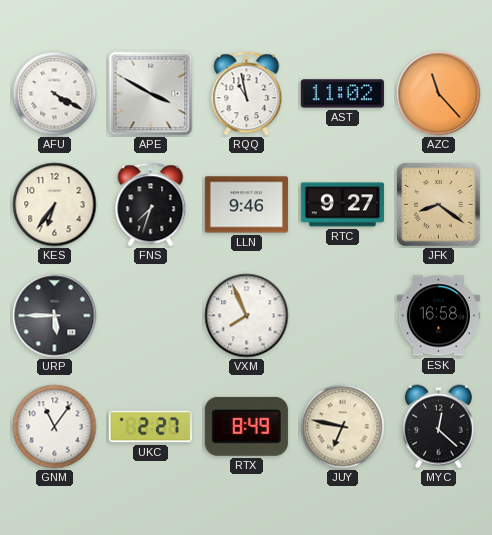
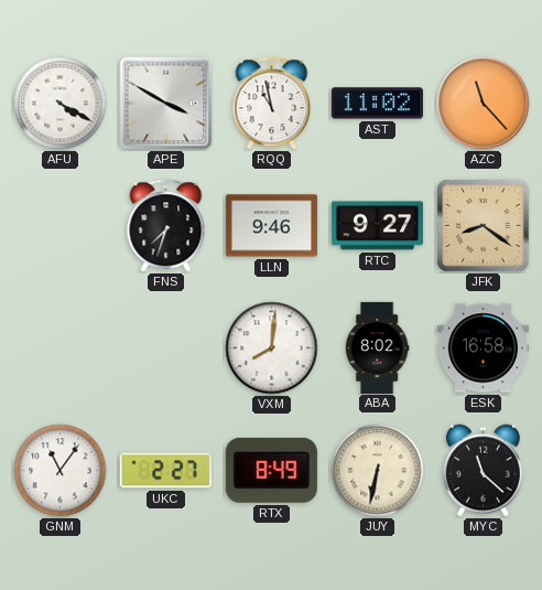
KES: 6:36 -> none
URP: 5:45 -> none
VXM: 7:56 -> 8:01
ABA: none -> 8:02
JUY: 6:47 -> 6:32
MYC: 12:22 -> 11:22
